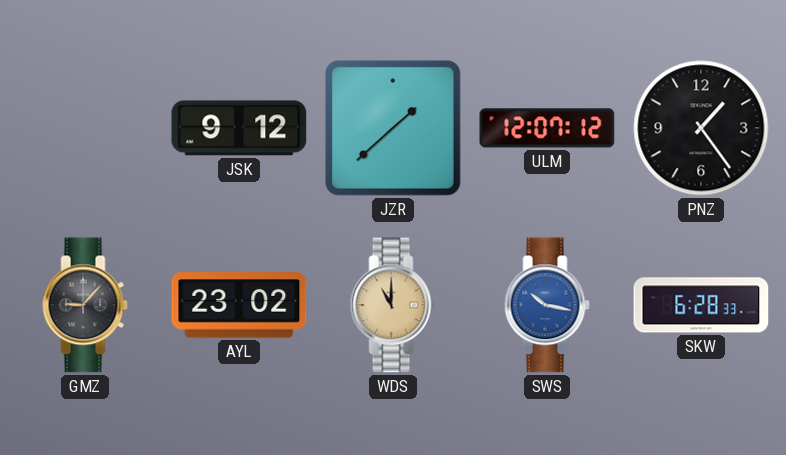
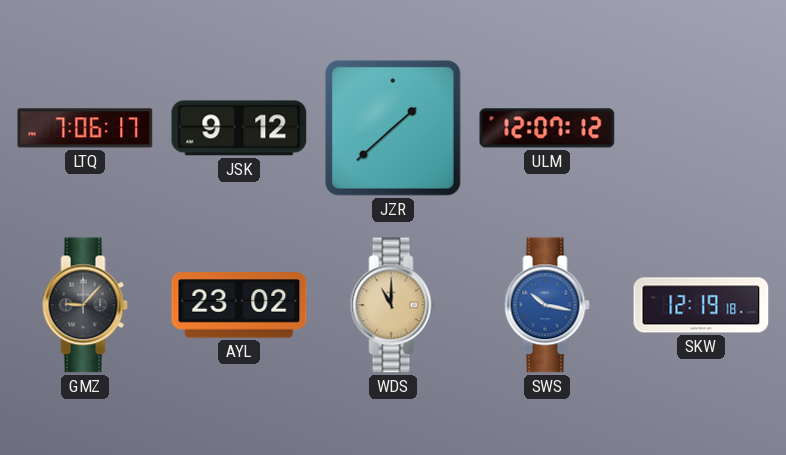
LTQ: none -> 7:06
PNZ: 1:24 -> none
SKW: 6:28 -> 12:19
